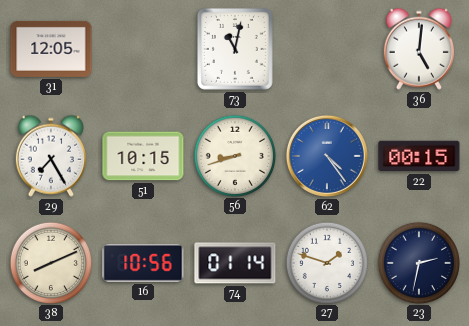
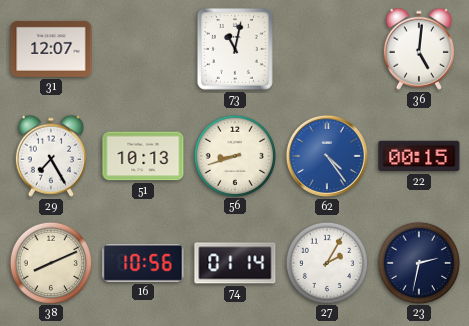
31: 12:05 -> 12:07
51: 10:15 -> 10:13
27: 1:48 -> 2:05
